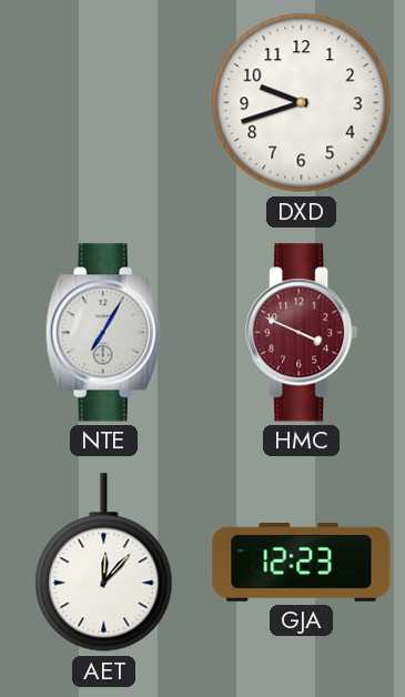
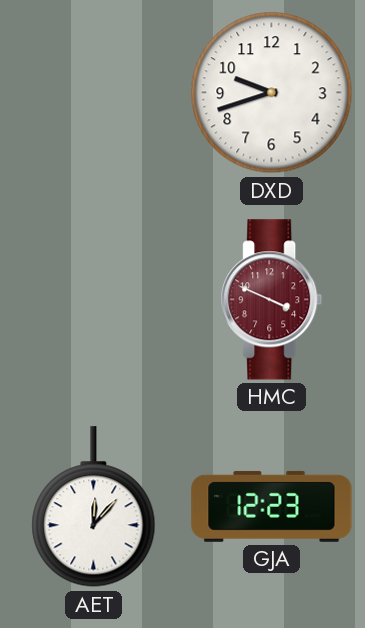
NTE: 7:05 -> none
